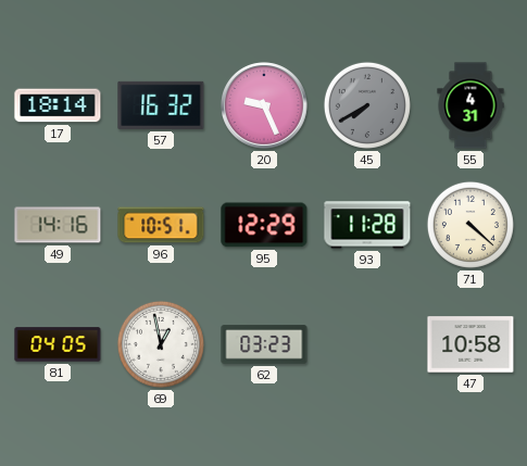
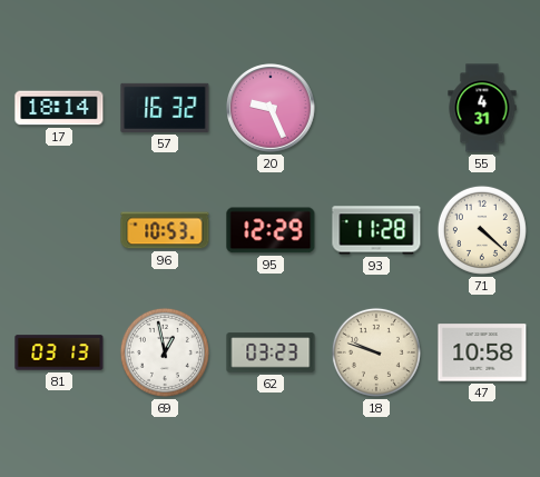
45: 7:40 -> none
49: 14:16 -> none
96: 10:51 -> 10:53
81: 04:05 -> 03:13
18: none -> 9:48
